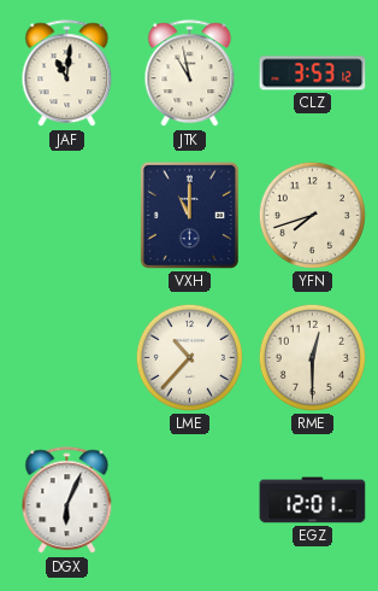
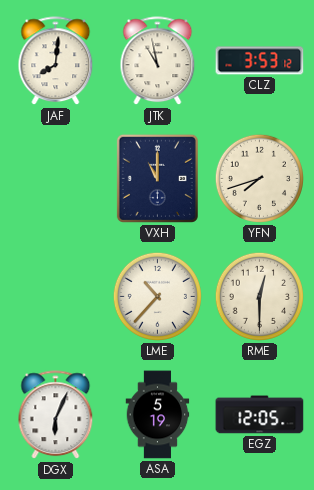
JAF: 11:01 -> 8:01
ASA: none -> 5:19
EGZ: 12:01 -> 12:05
